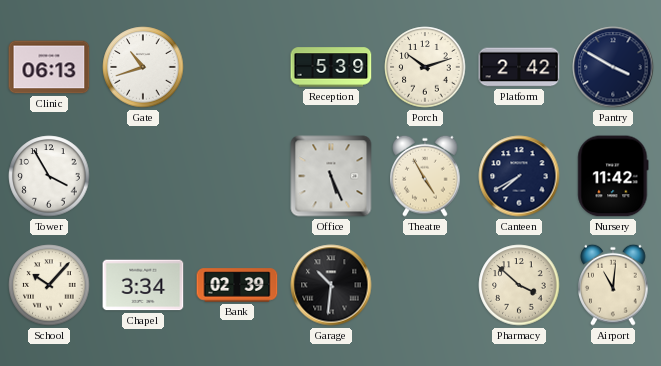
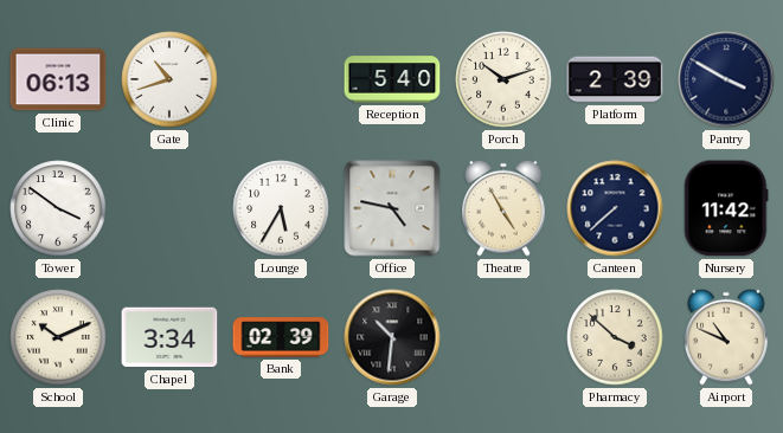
Reception: 5:39 -> 5:40
Platform: 2:42 -> 2:39
Tower: 3:55 -> 3:51
Lounge: none -> 5:35
Office: 5:26 -> 4:47
Canteen: 7:40 -> 7:38
School: 10:07 -> 10:11
Airport: 11:01 -> 10:49
